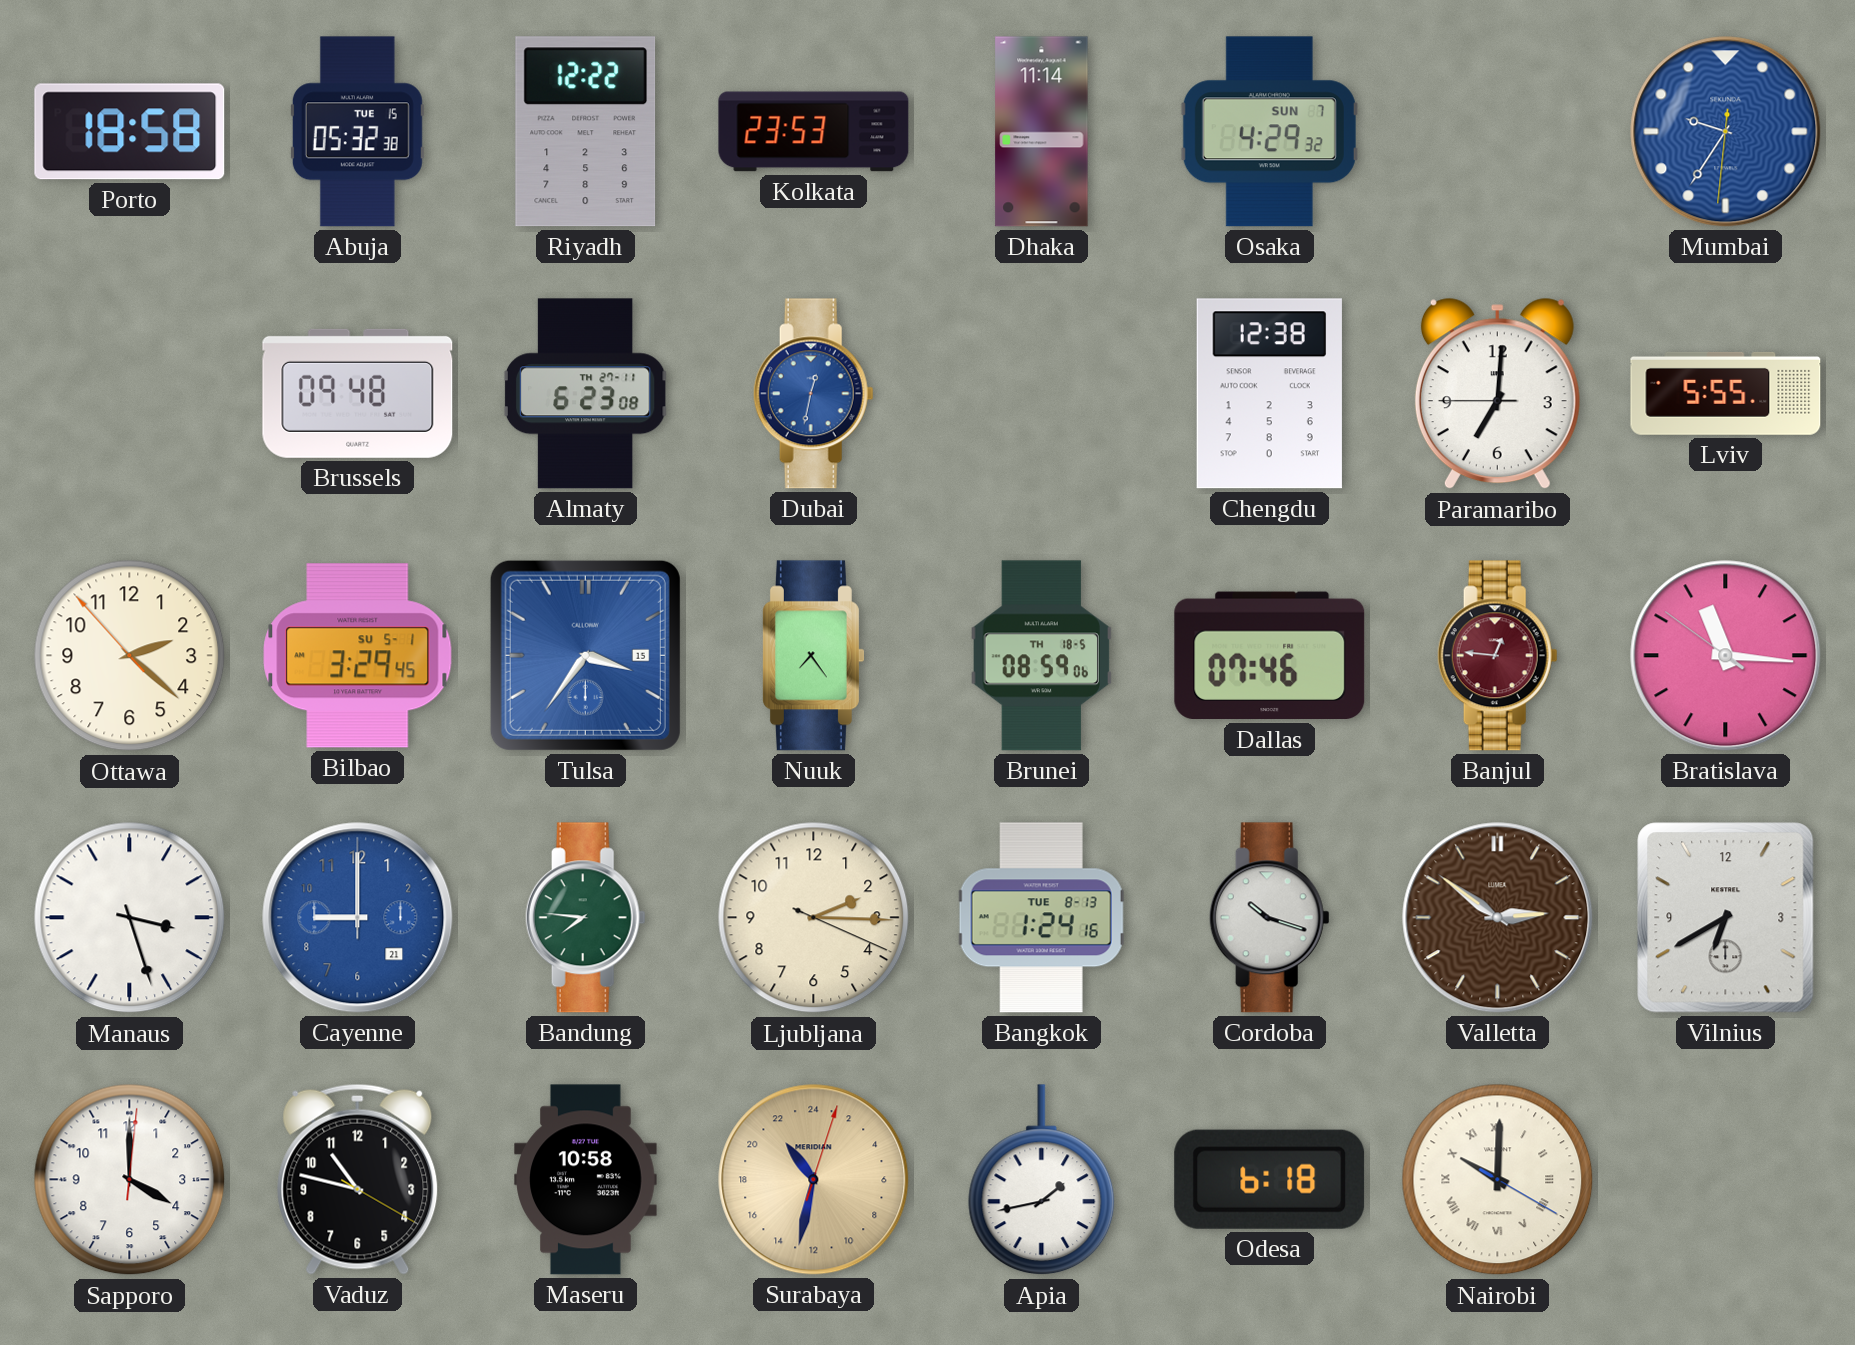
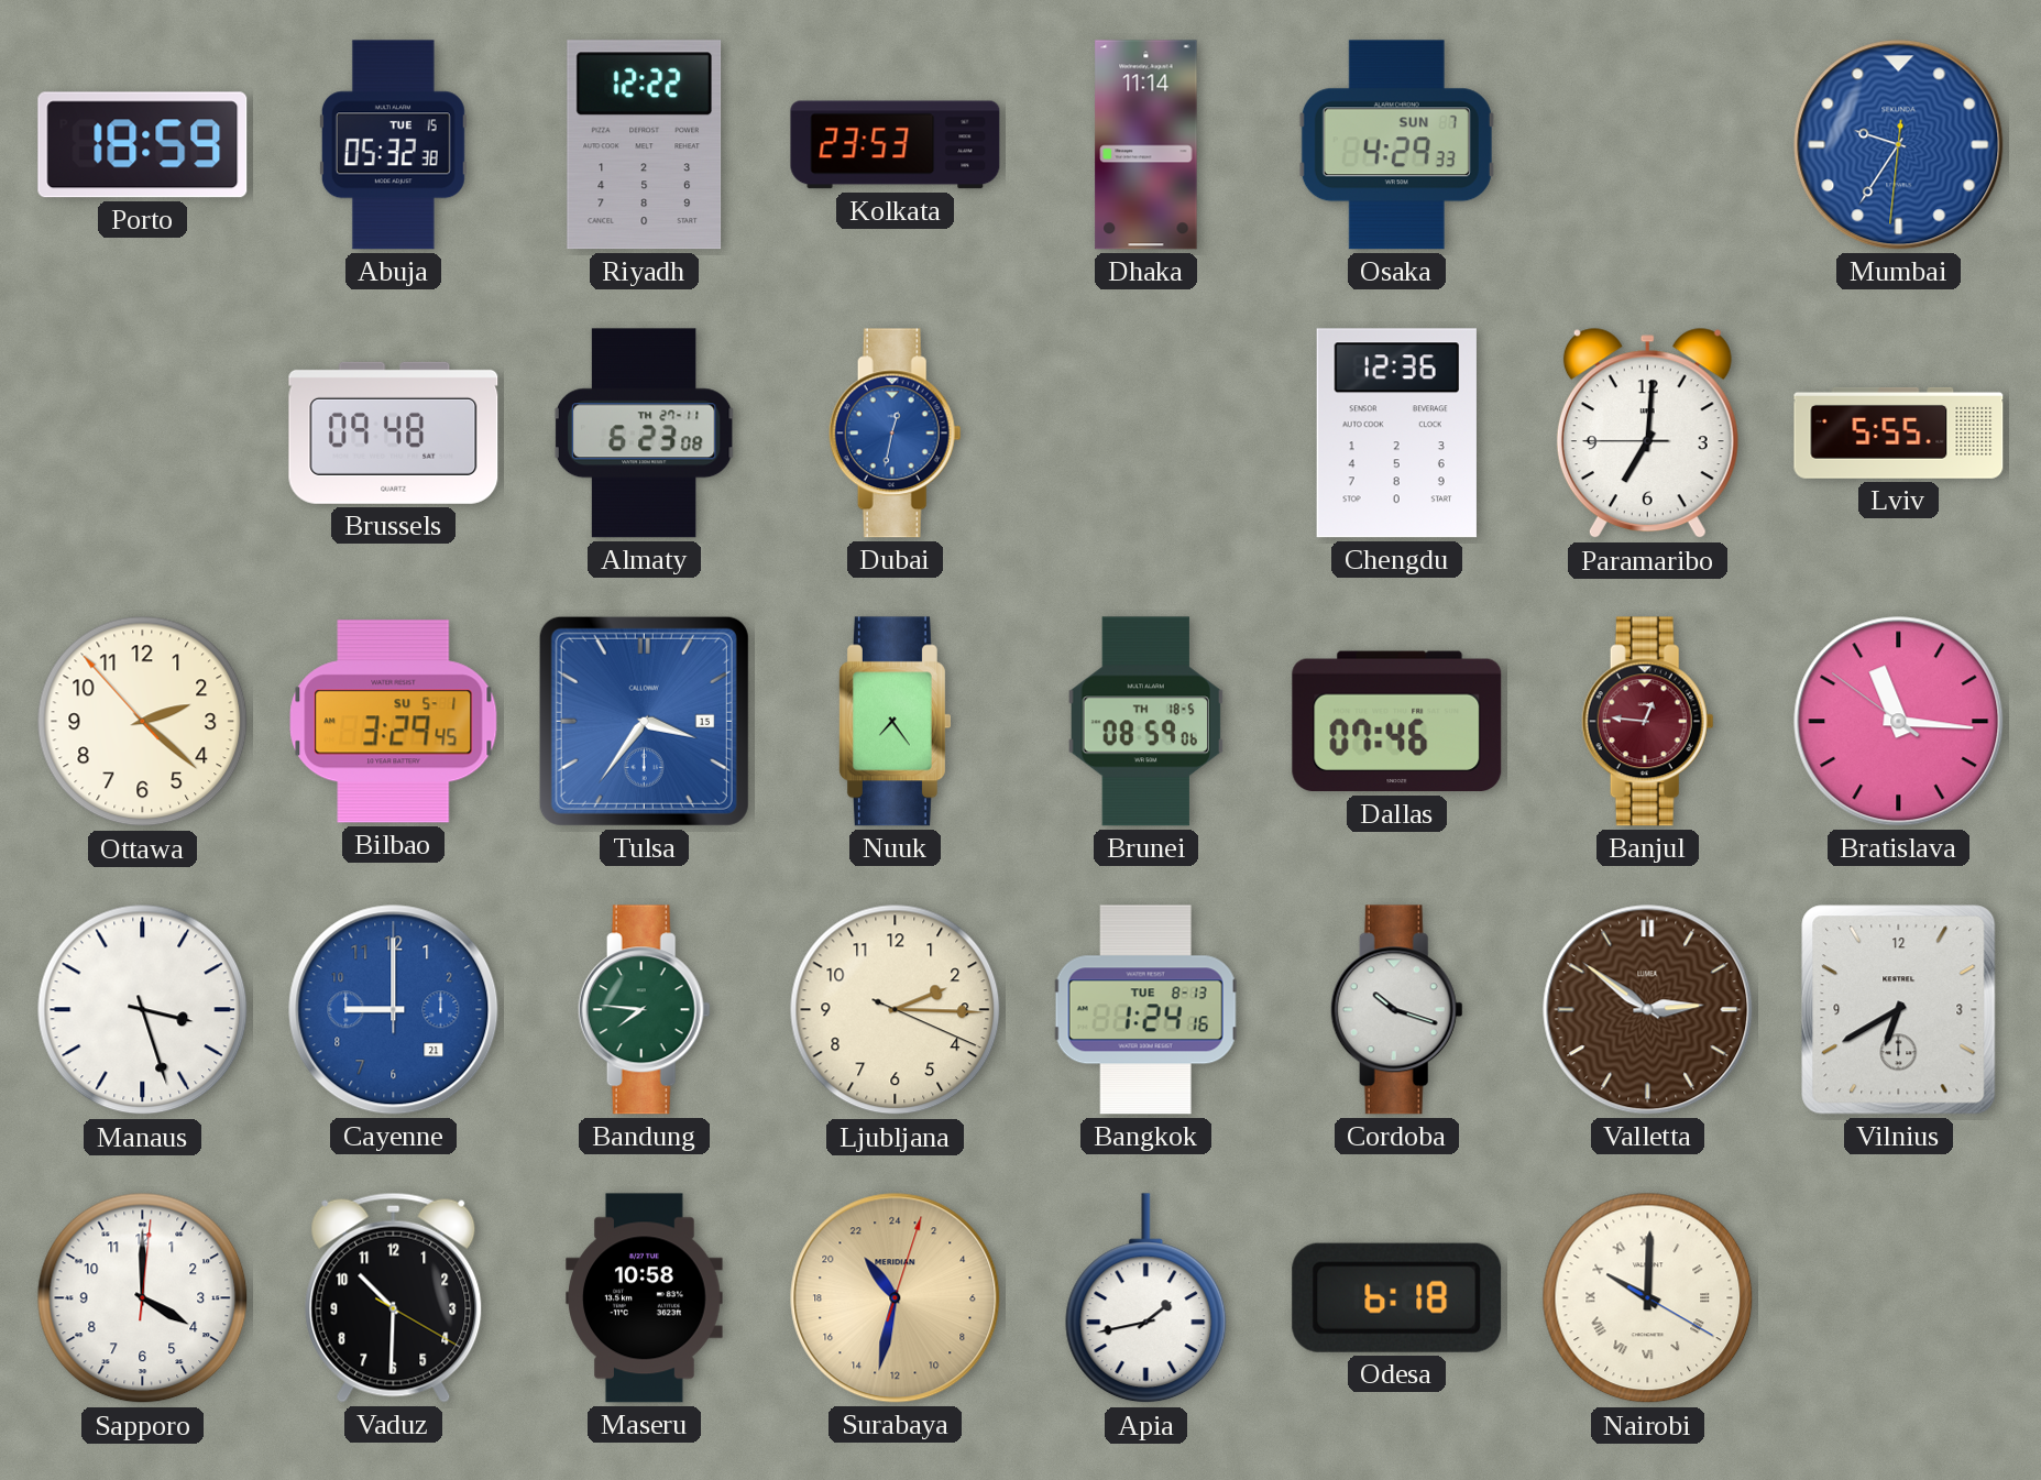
Porto: 18:58 -> 18:59
Osaka: 4:29:32 -> 4:29:33
Chengdu: 12:38 -> 12:36
Vaduz: 10:47 -> 10:30
